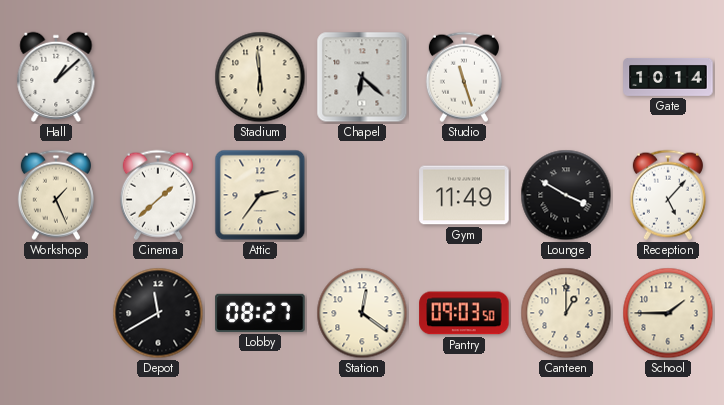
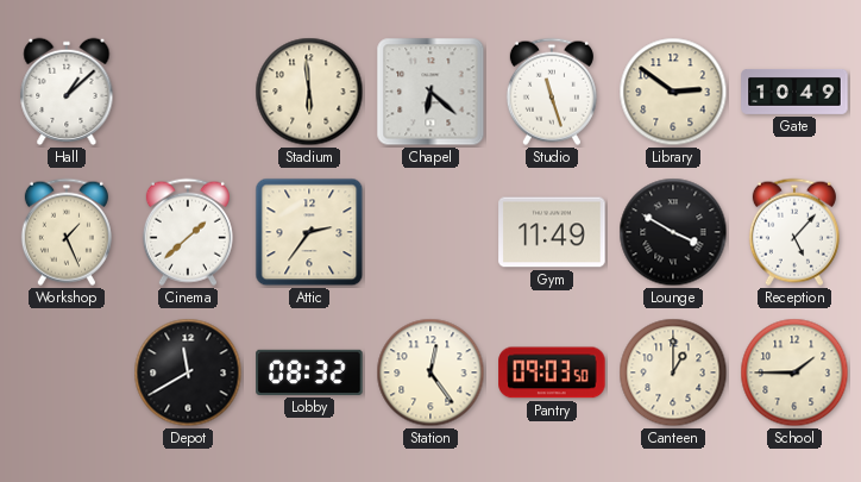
Library: none -> 2:51
Gate: 10:14 -> 10:49
Lobby: 08:27 -> 08:32
Station: 12:21 -> 12:24
